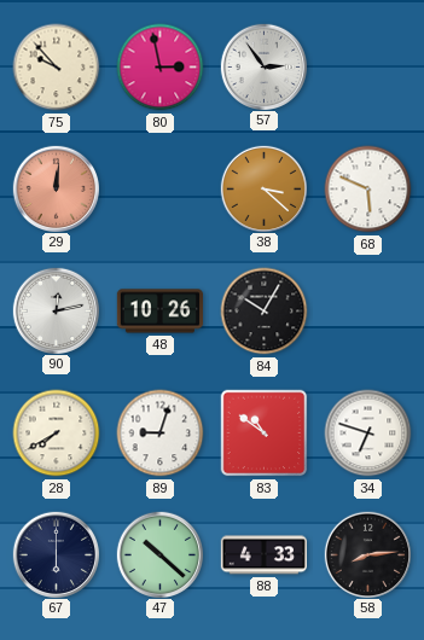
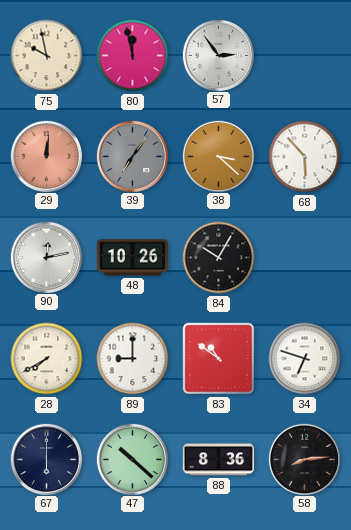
75: 9:53 -> 9:58
80: 2:58 -> 11:58
39: none -> 7:06
68: 5:49 -> 5:53
89: 9:03 -> 9:00
88: 4:33 -> 8:36
